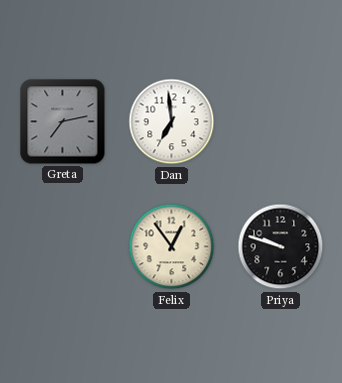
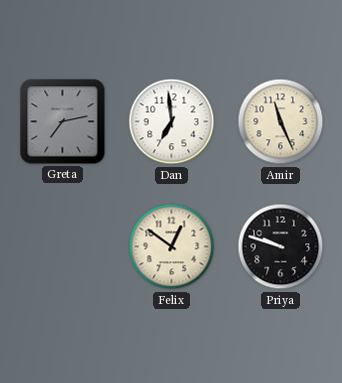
Amir: none -> 11:26
Felix: 12:54 -> 12:51
